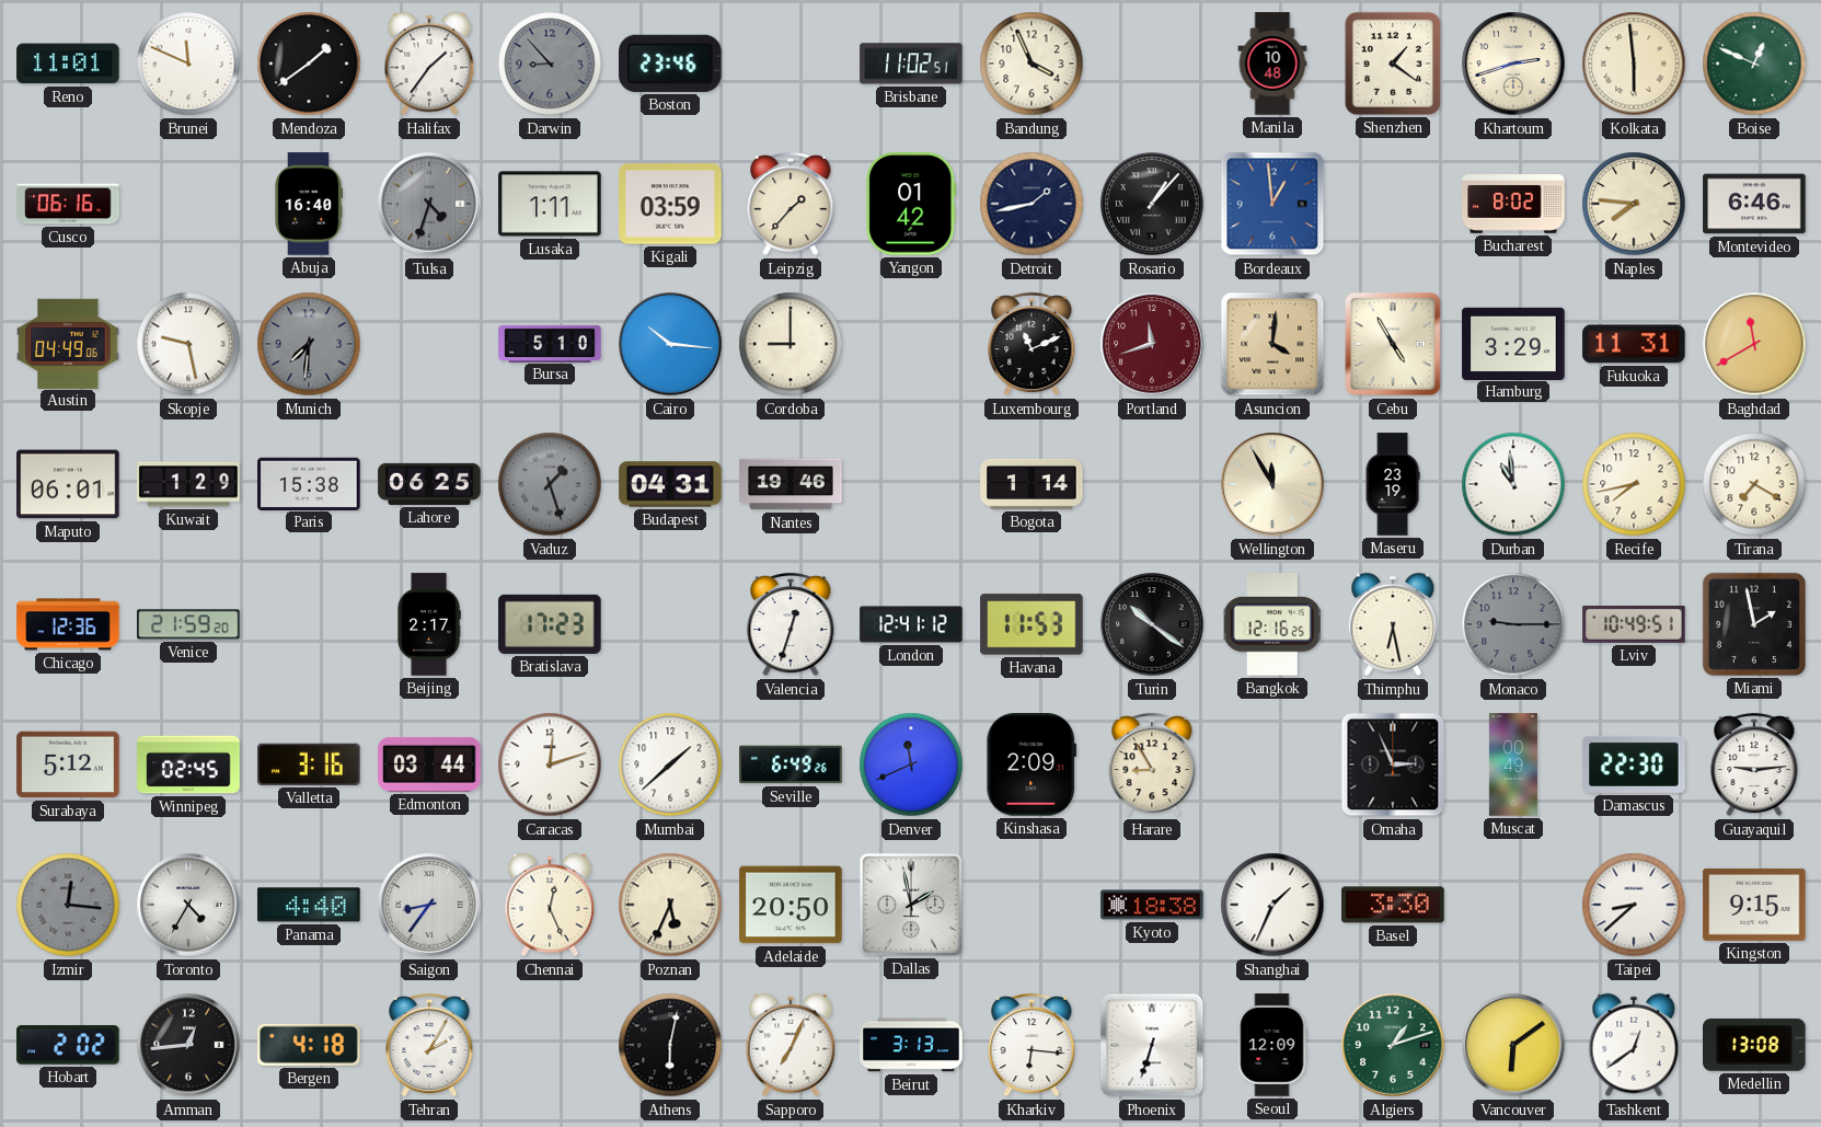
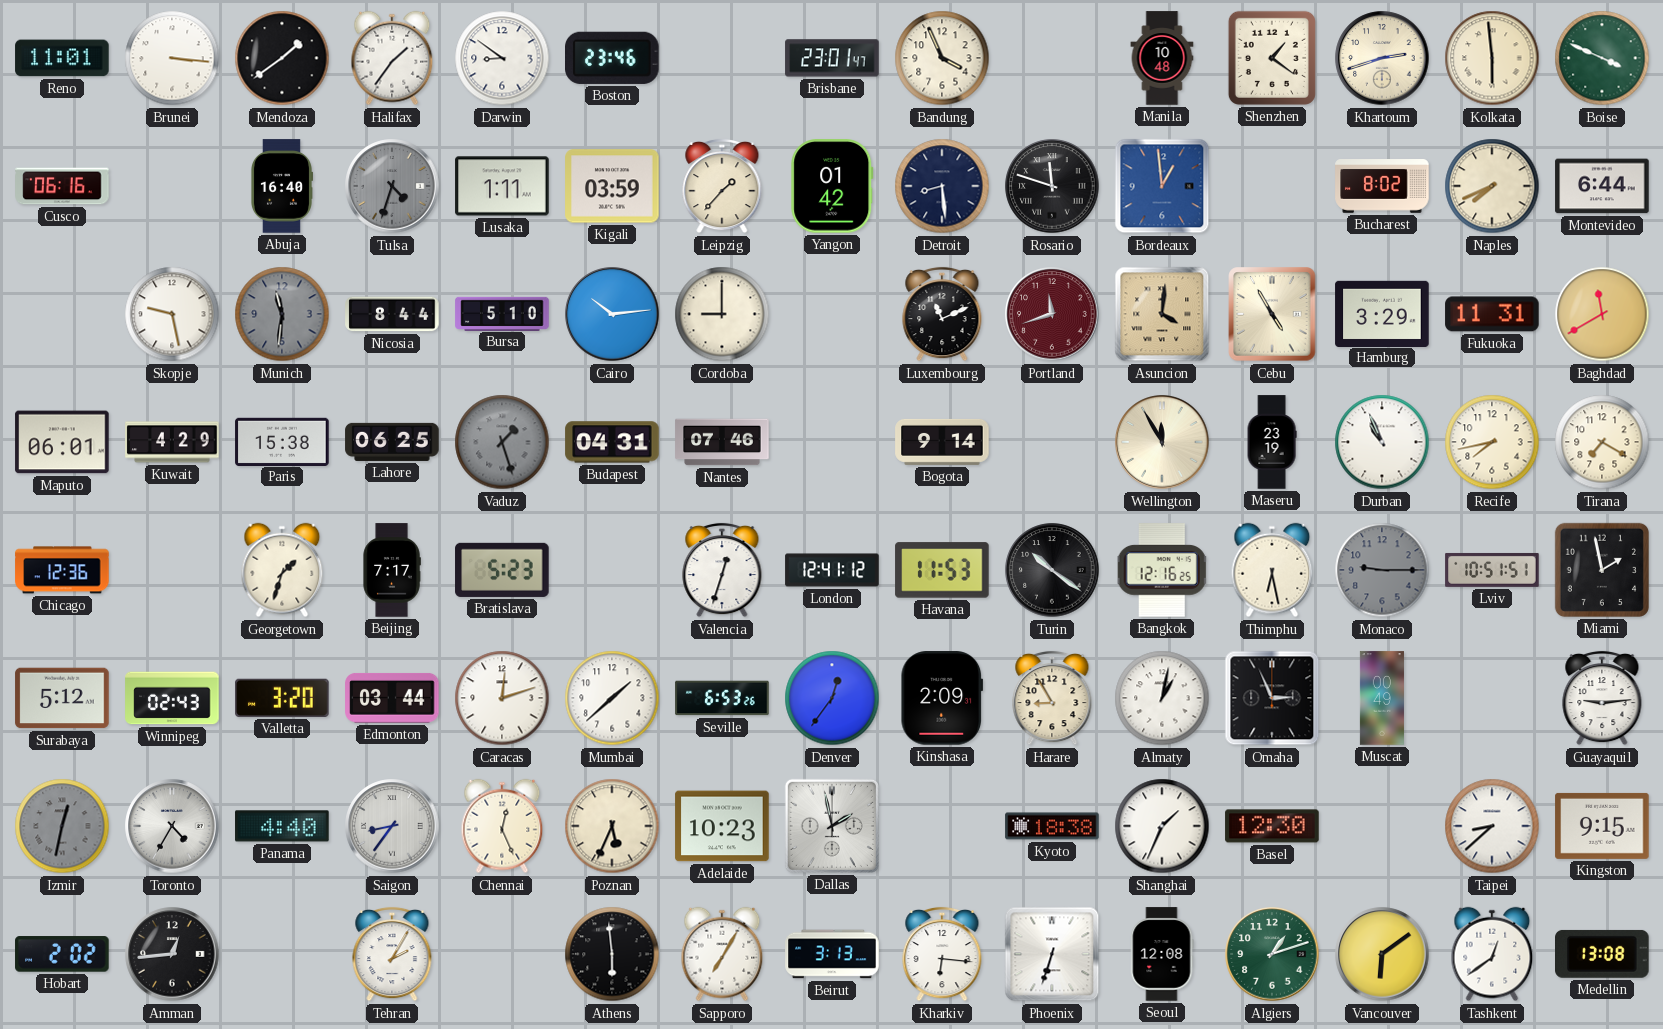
Brunei: 11:49 -> 3:16
Darwin: 8:53 -> 8:51
Darwin dial: grey -> white
Brisbane: 11:02 -> 23:01
Boise: 12:49 -> 3:49
Detroit: 1:43 -> 8:29
Rosario: 1:07 -> 11:48
Naples: 7:46 -> 7:41
Montevideo: 6:46 -> 6:44
Austin: 04:49 -> none
Munich: 7:31 -> 11:31
Nicosia: none -> 8:44
Cairo: 10:16 -> 10:14
Kuwait: 1:29 -> 4:29
Nantes: 19:46 -> 07:46
Bogota: 1:14 -> 9:14
Durban: 10:59 -> 10:56
Venice: 21:59 -> none
Georgetown: none -> 1:33
Beijing: 2:17 -> 7:17
Bratislava: 17:23 -> 5:23
Lviv: 10:49 -> 10:51
Winnipeg: 02:45 -> 02:43
Valletta: 3:16 -> 3:20
Seville: 6:49 -> 6:53
Denver: 11:41 -> 12:36
Almaty: none -> 1:02
Damascus: 22:30 -> none
Izmir: 12:16 -> 12:32
Adelaide: 20:50 -> 10:23
Basel: 3:30 -> 12:30
Bergen: 4:18 -> none
Athens: 6:02 -> 5:59
Sapporo: 7:04 -> 7:05
Seoul: 12:09 -> 12:08
